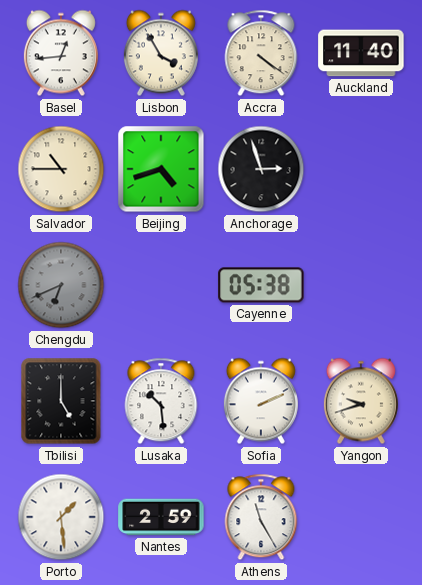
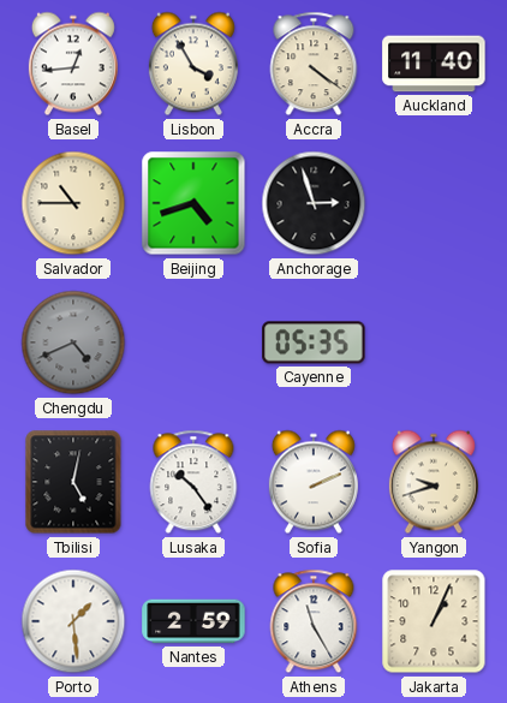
Chengdu: 6:41 -> 4:41
Cayenne: 05:38 -> 05:35
Tbilisi: 5:00 -> 5:02
Lusaka: 10:29 -> 10:24
Jakarta: none -> 1:04
